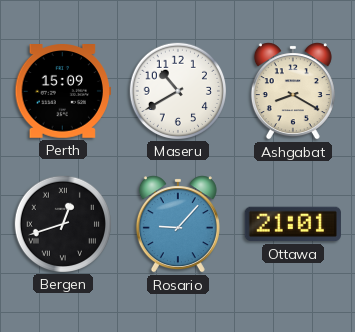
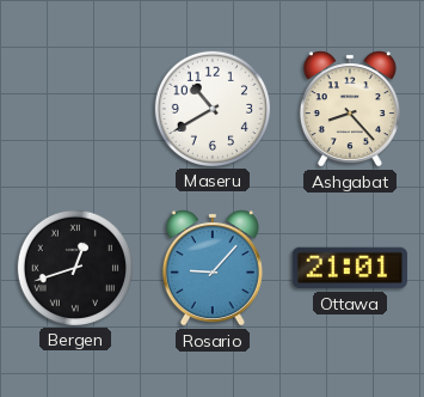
Perth: 15:09 -> none
Ashgabat: 8:20 -> 8:23
